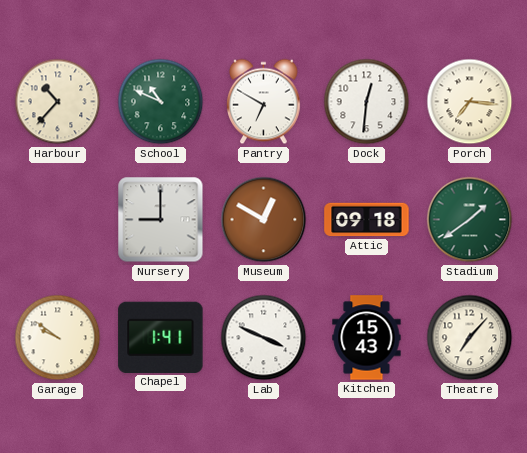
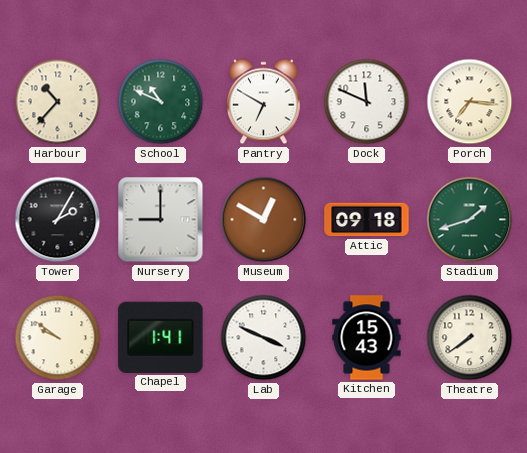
Dock: 12:31 -> 11:49
Tower: none -> 2:05
Stadium: 1:39 -> 1:42
Theatre: 7:07 -> 7:39
